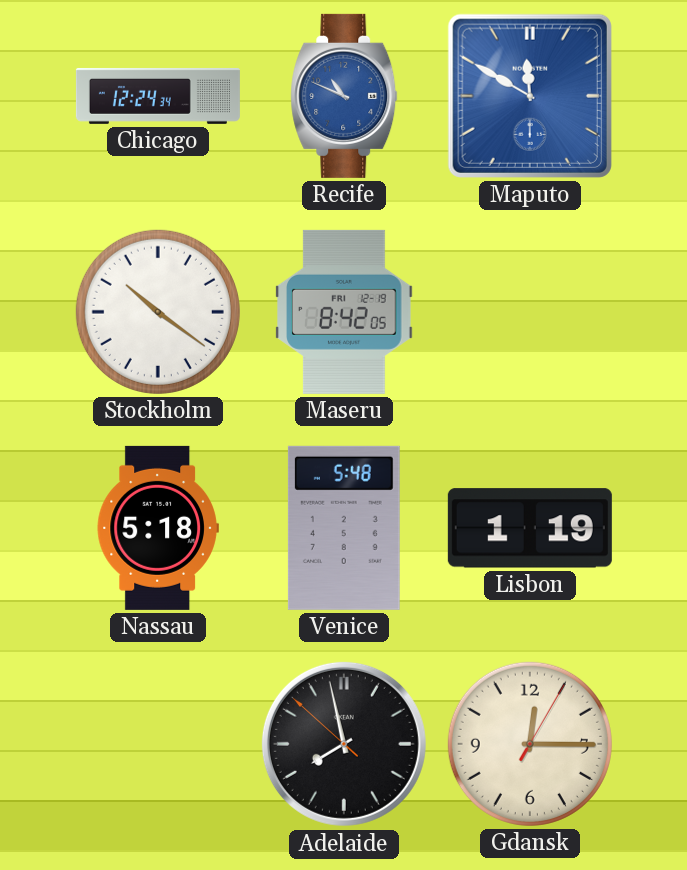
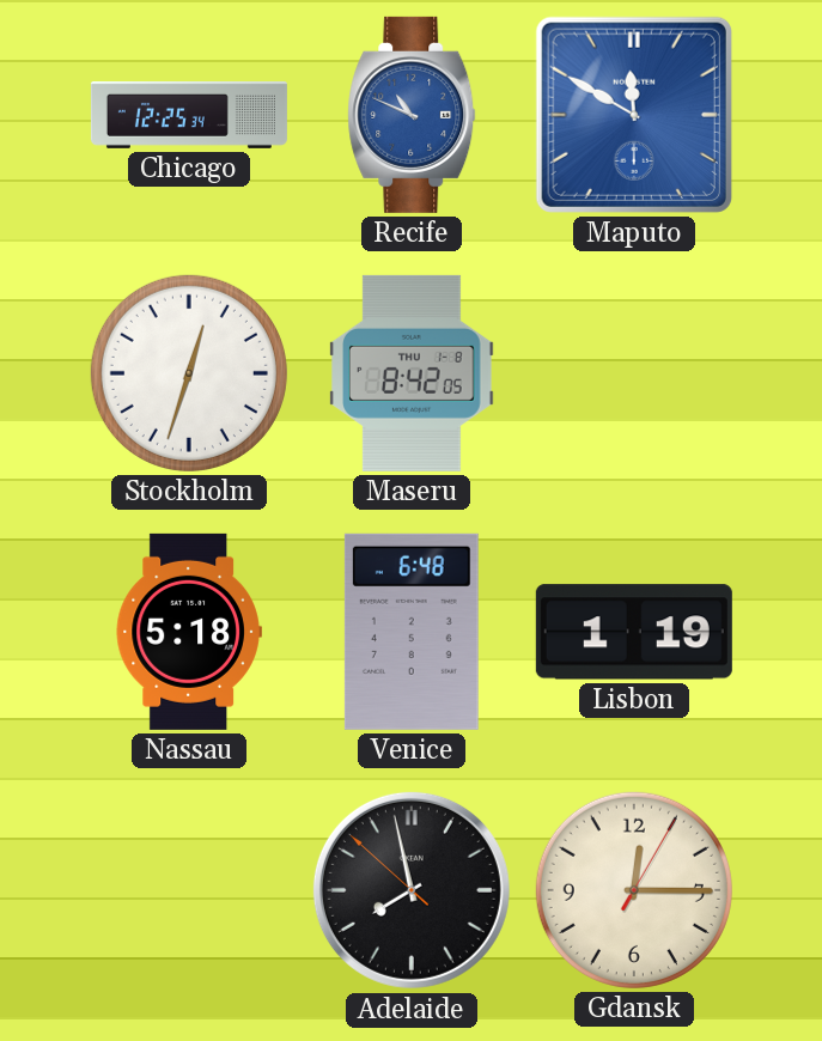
Chicago: 12:24 -> 12:25
Stockholm: 10:21 -> 12:33
Maseru date: FRI 12-19 -> THU 1-8
Venice: 5:48 -> 6:48
